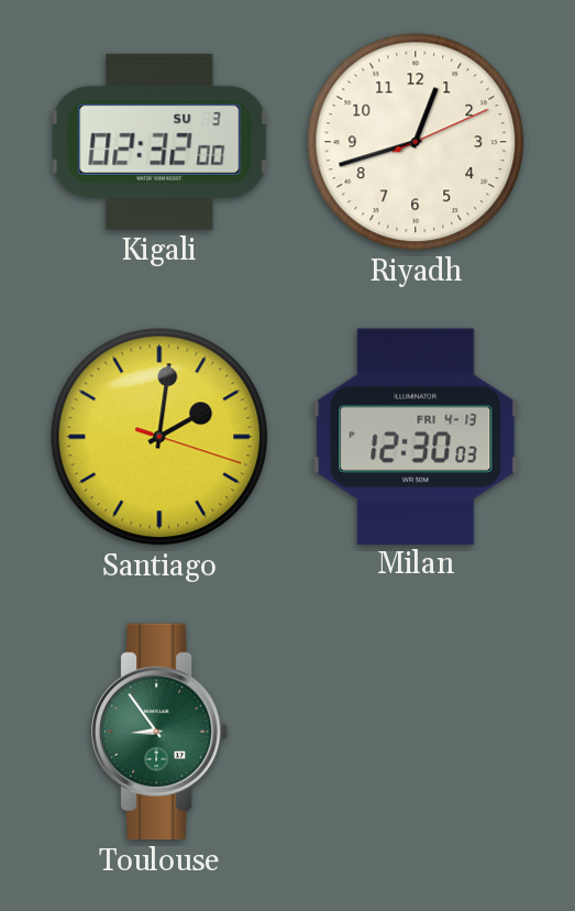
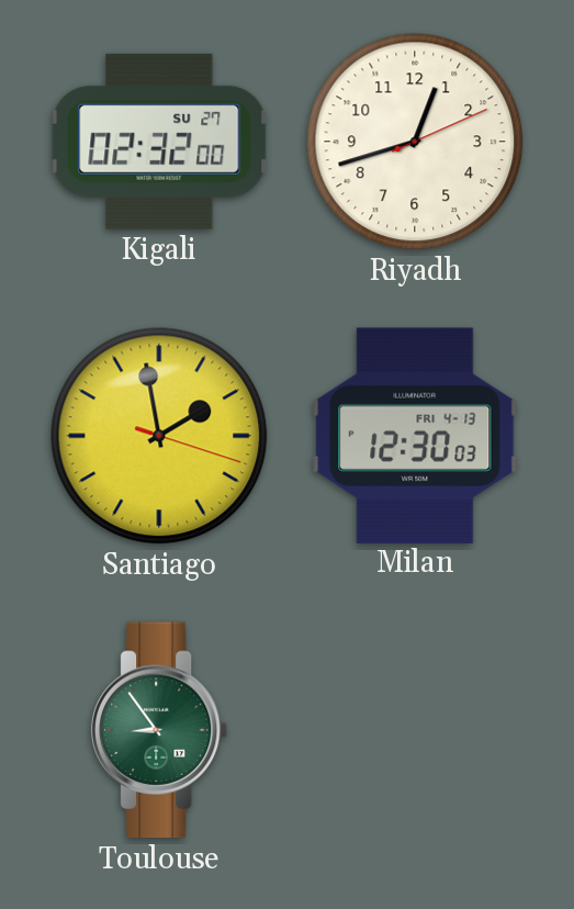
Kigali date: SU 3 -> SU 27
Santiago: 2:01 -> 1:58
